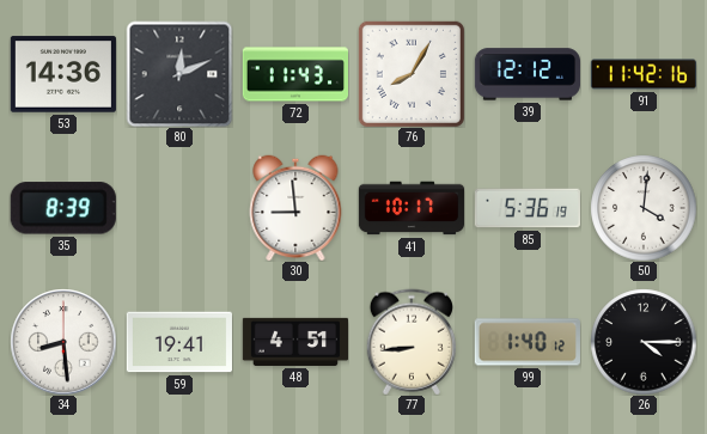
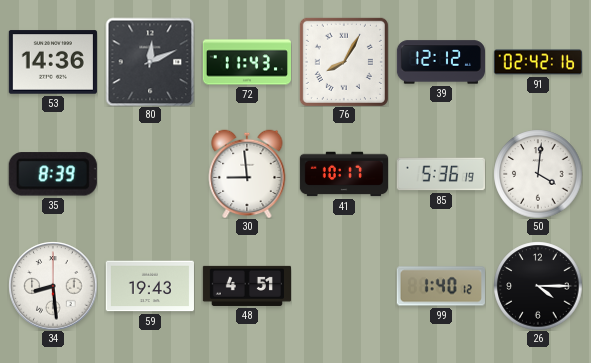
91: 11:42 -> 02:42
59: 19:41 -> 19:43
77: 8:44 -> none
